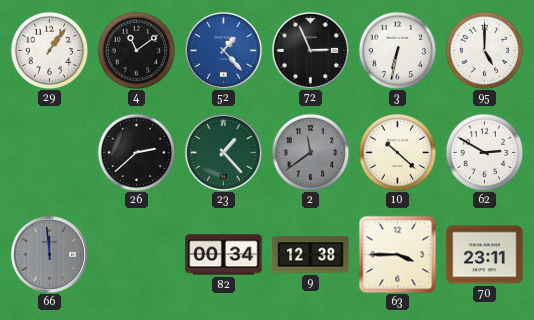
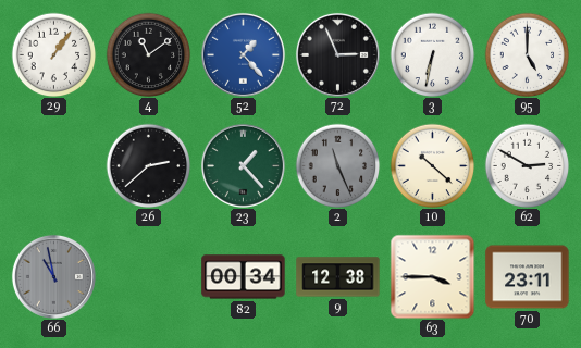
2: 11:39 -> 11:26
66: 11:59 -> 10:58
